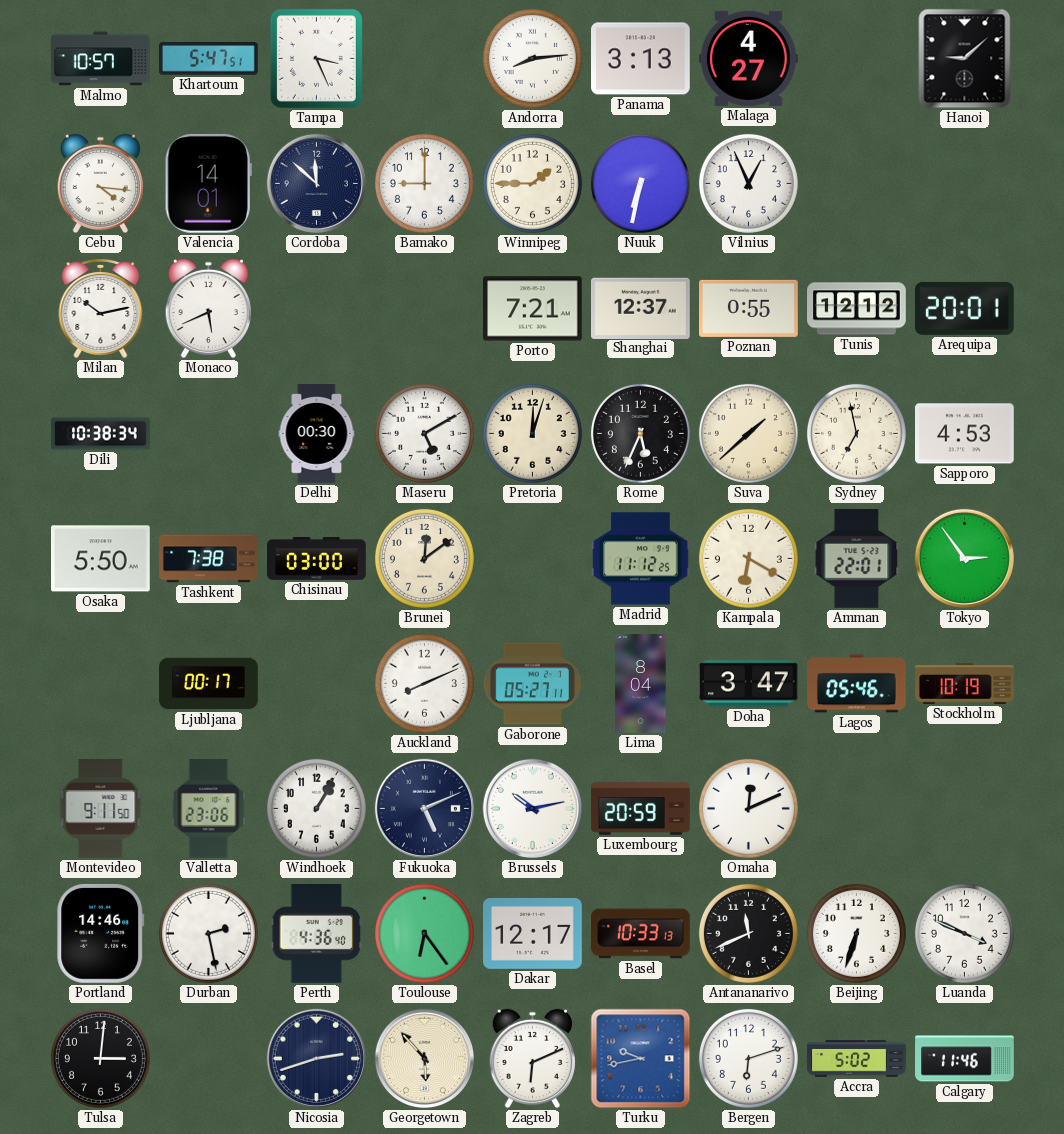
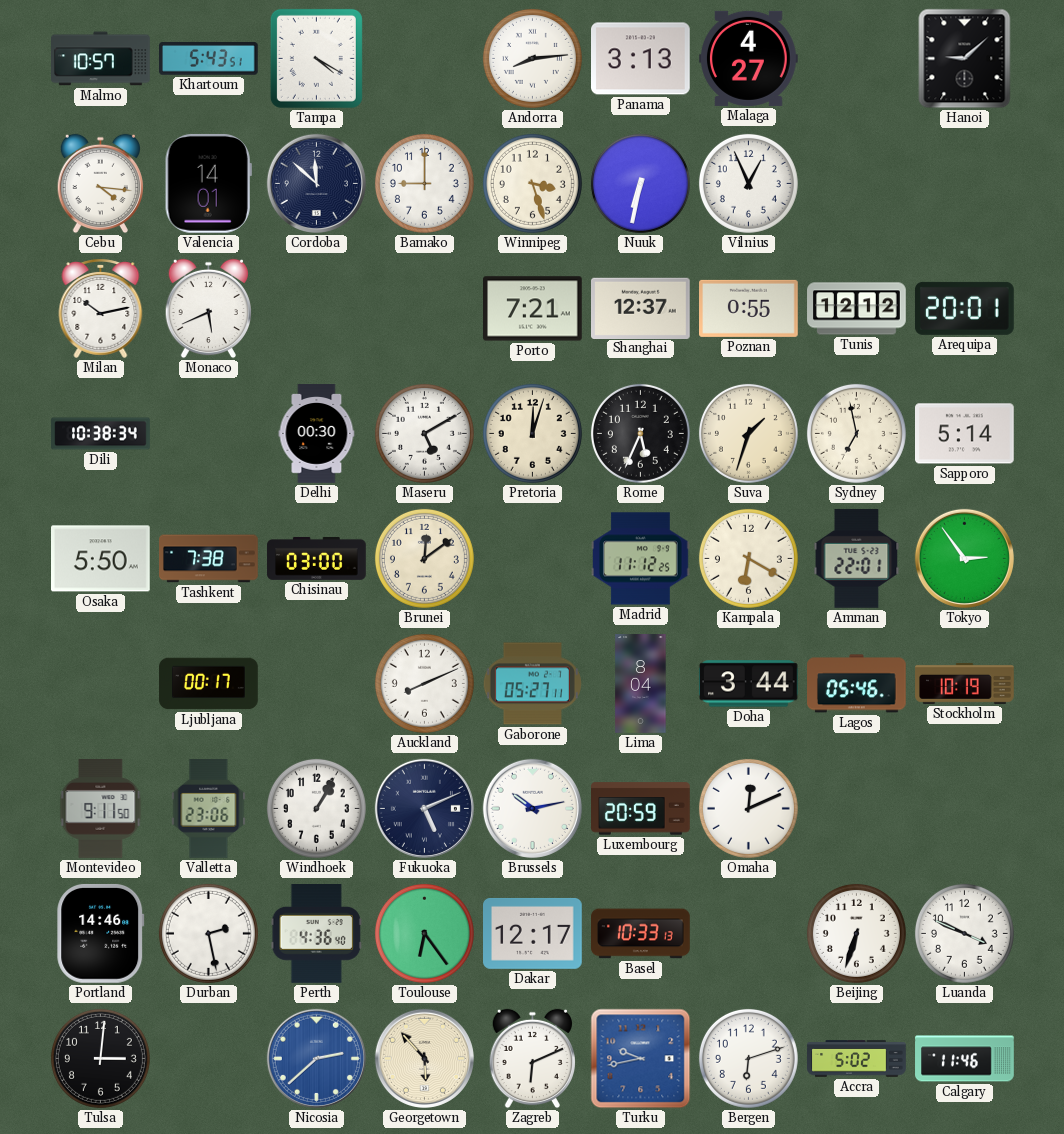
Khartoum: 5:47 -> 5:43
Tampa: 3:26 -> 4:20
Winnipeg: 1:45 -> 3:27
Suva: 1:38 -> 1:33
Sapporo: 4:53 -> 5:14
Doha: 3:47 -> 3:44
Antananarivo: 11:41 -> none
Nicosia: 2:42 -> 2:38
Nicosia dial: navy -> blue
